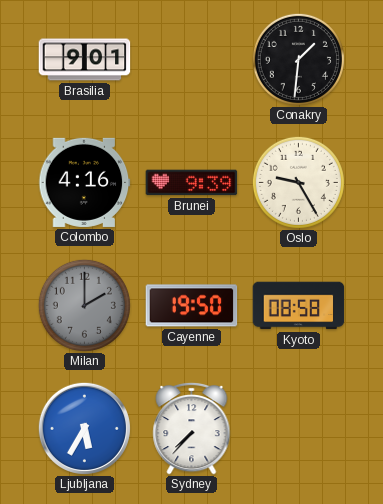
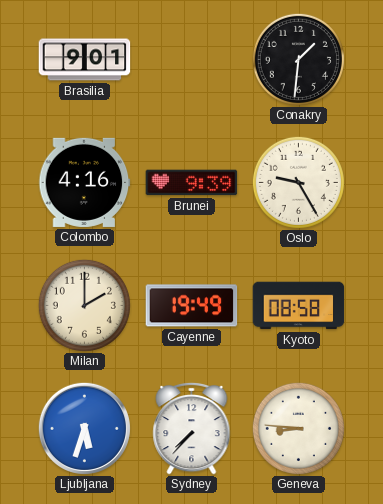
Milan dial: grey -> cream
Cayenne: 19:50 -> 19:49
Ljubljana: 5:35 -> 5:33
Geneva: none -> 8:46
